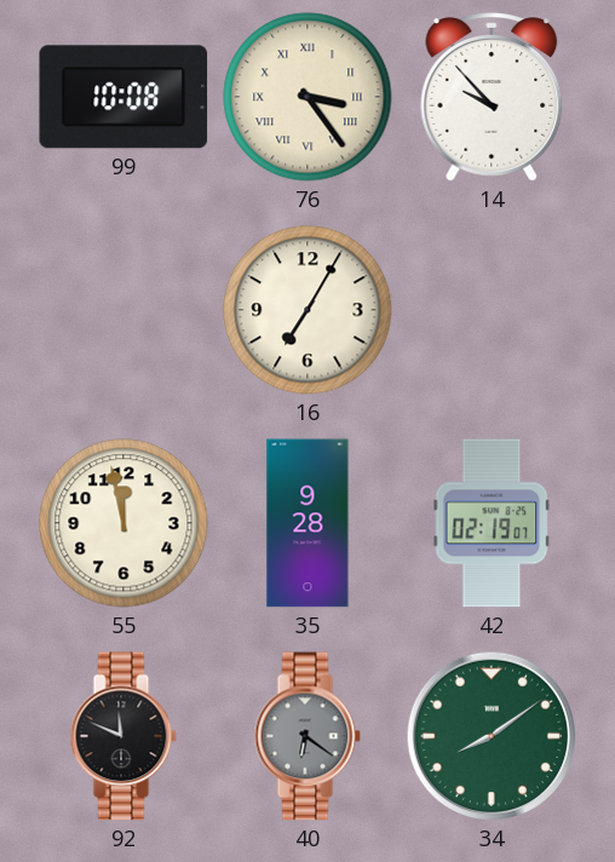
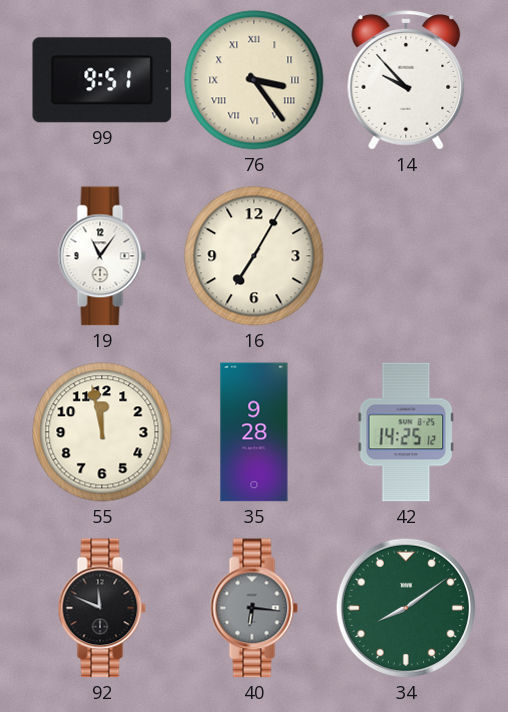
99: 10:08 -> 9:51
19: none -> 11:06
42: 02:19 -> 14:25
40: 6:21 -> 6:16
